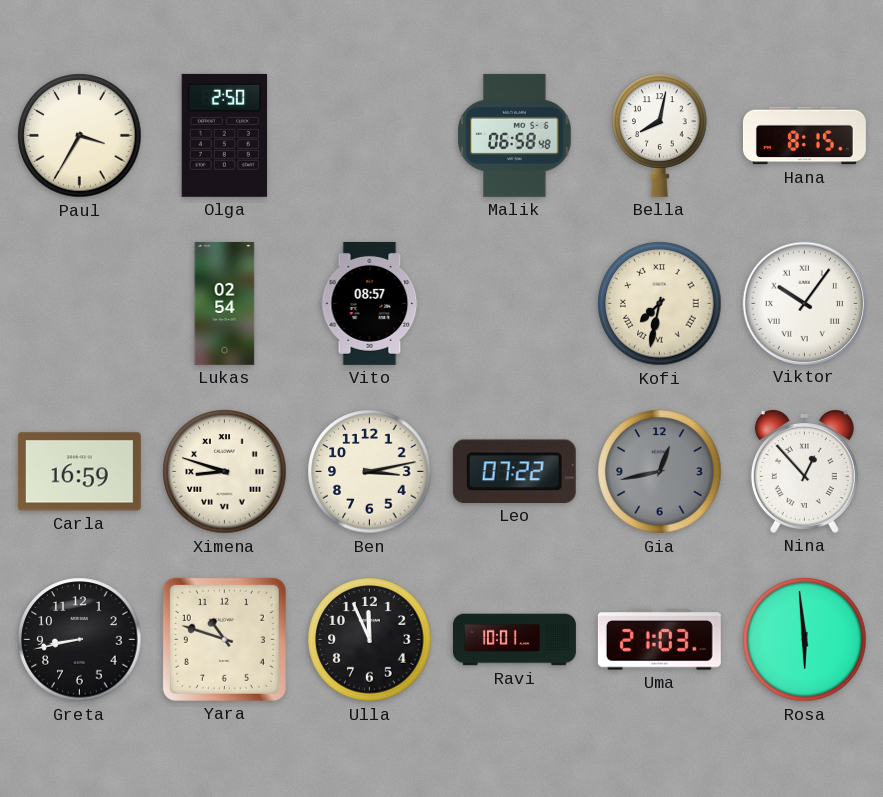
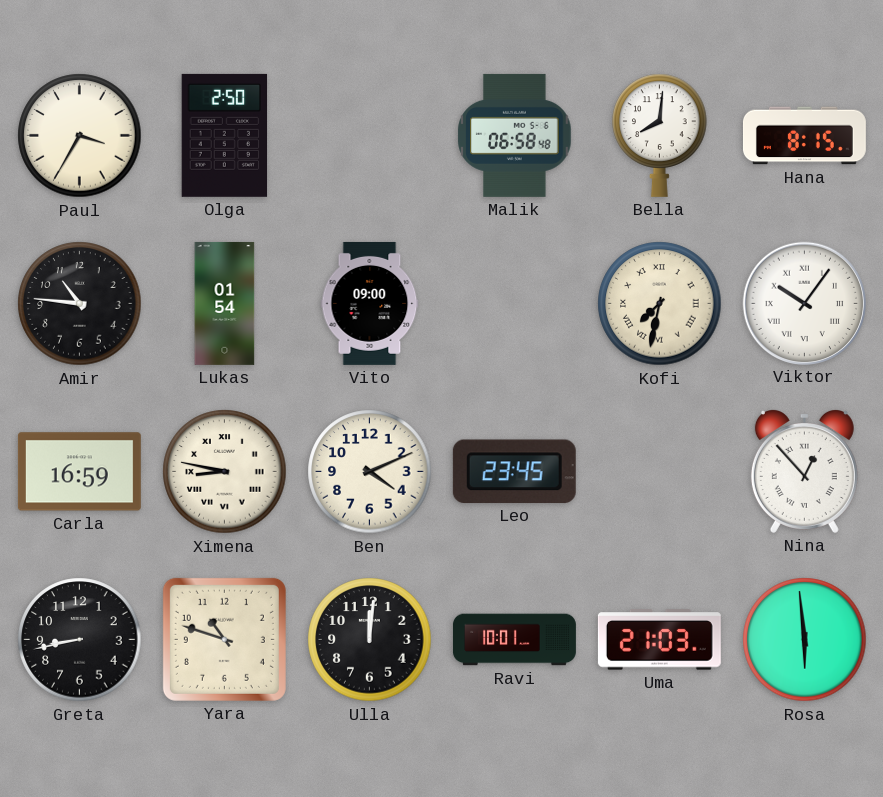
Bella: 8:02 -> 8:01
Amir: none -> 10:46
Lukas: 02:54 -> 01:54
Vito: 08:57 -> 09:00
Ximena: 8:48 -> 8:47
Ben: 3:13 -> 4:11
Leo: 07:22 -> 23:45
Gia: 12:43 -> none
Ulla: 11:56 -> 12:01
